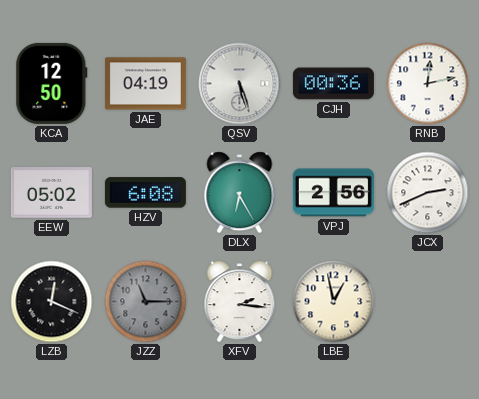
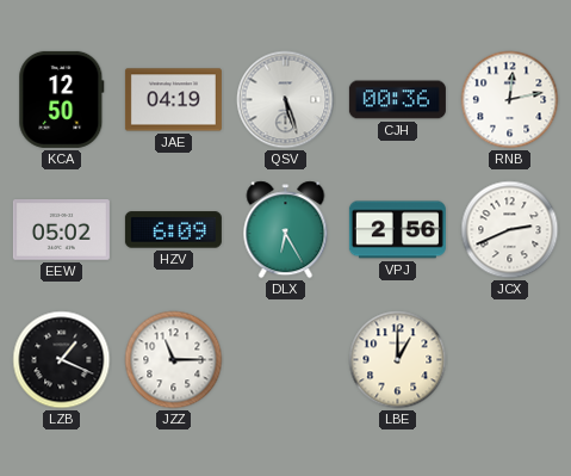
HZV: 6:08 -> 6:09
LZB: 12:19 -> 1:19
JZZ dial: grey -> white
XFV: 2:16 -> none
LBE: 12:58 -> 1:00
